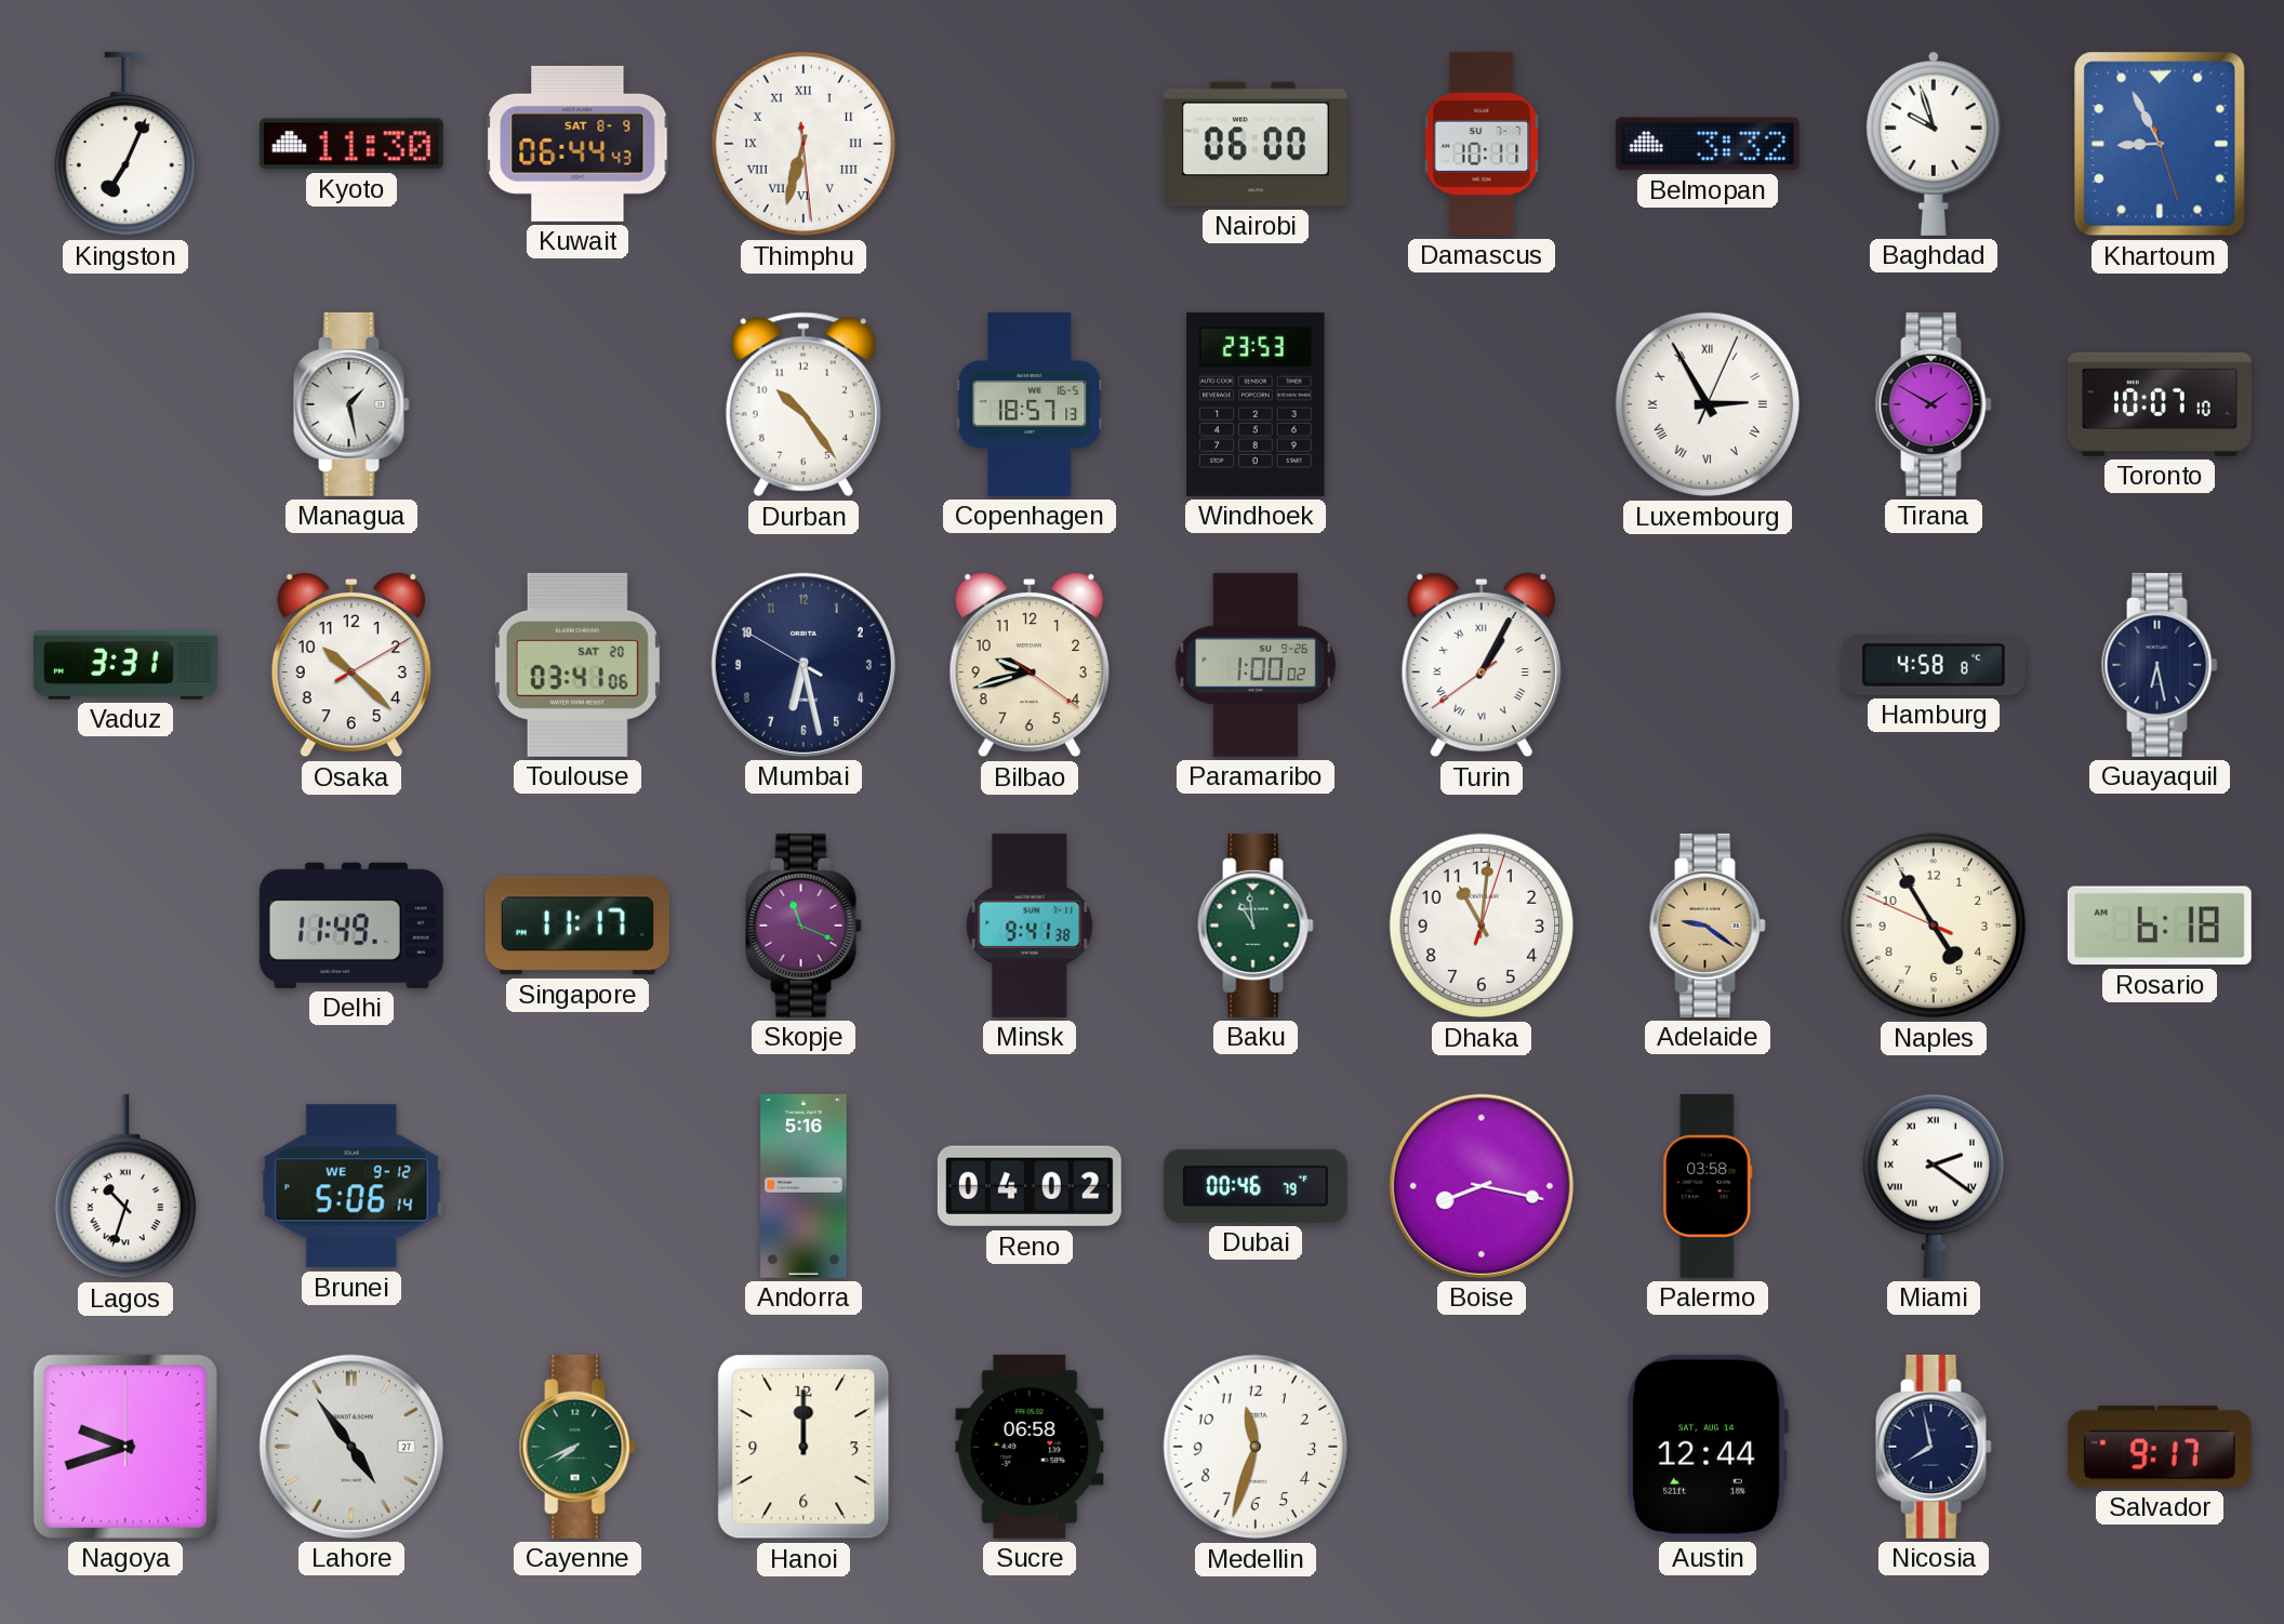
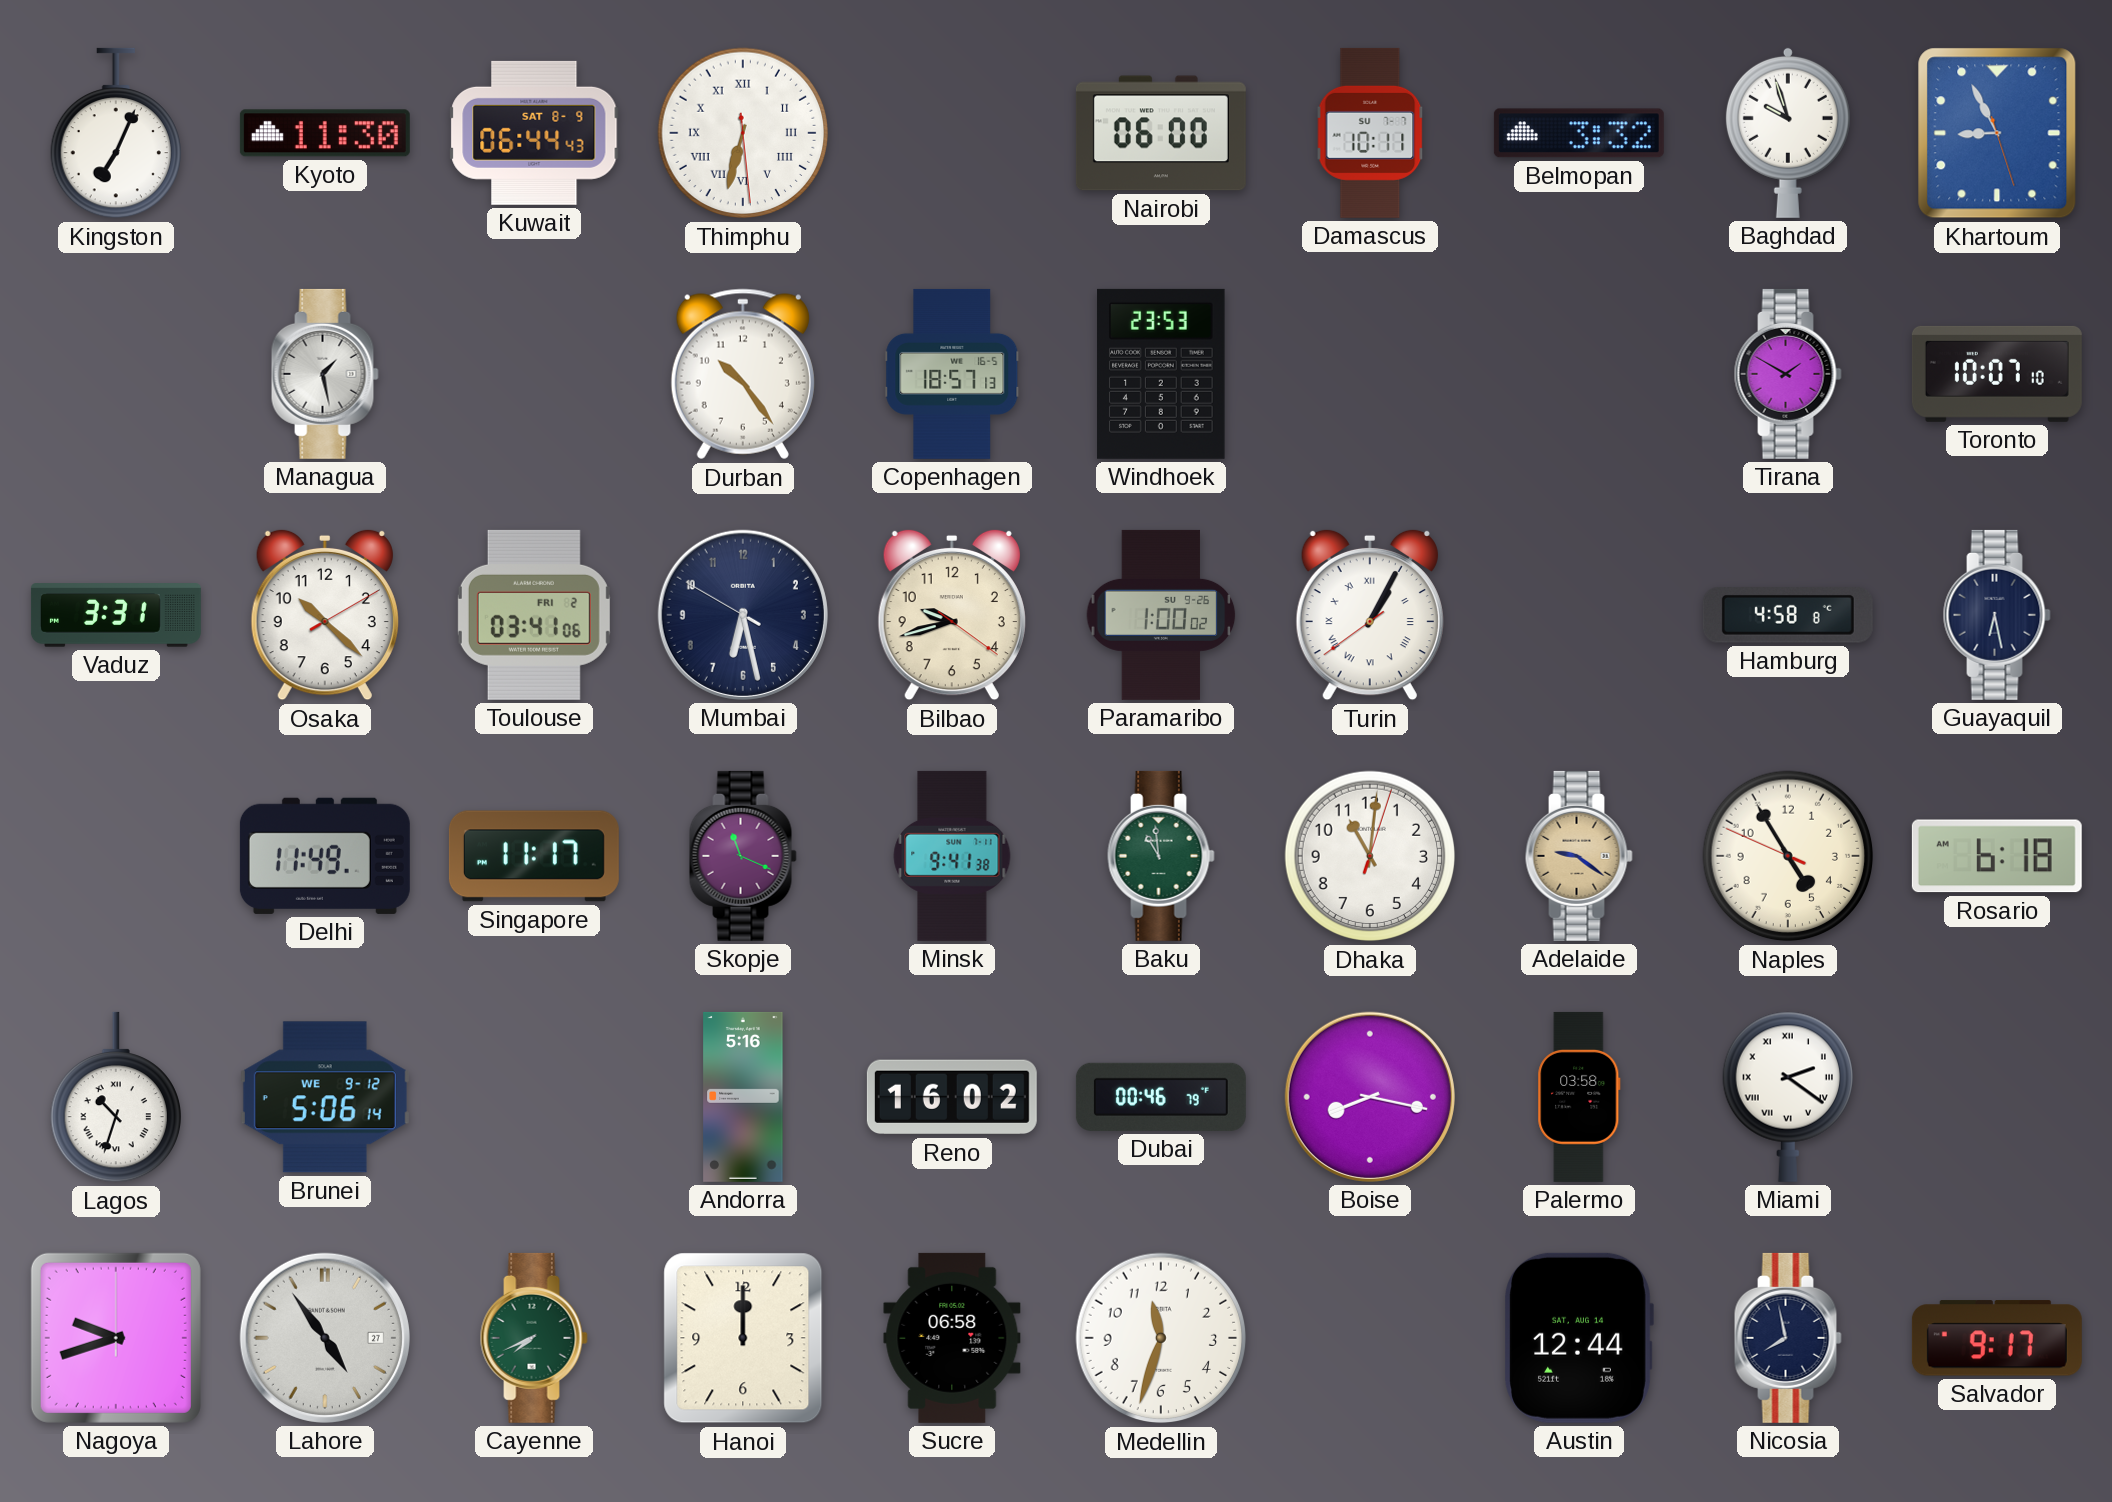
Luxembourg: 2:55 -> none
Toulouse date: SAT 20 -> FRI 2
Reno: 04:02 -> 16:02
